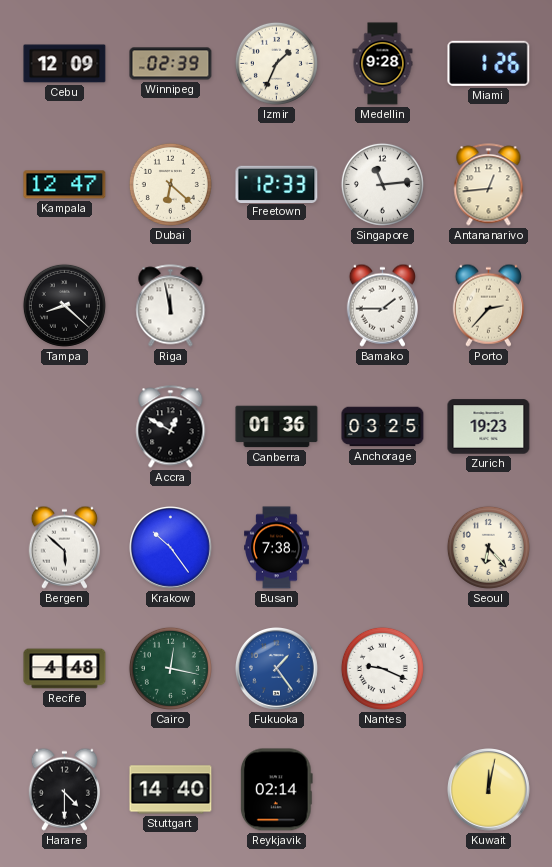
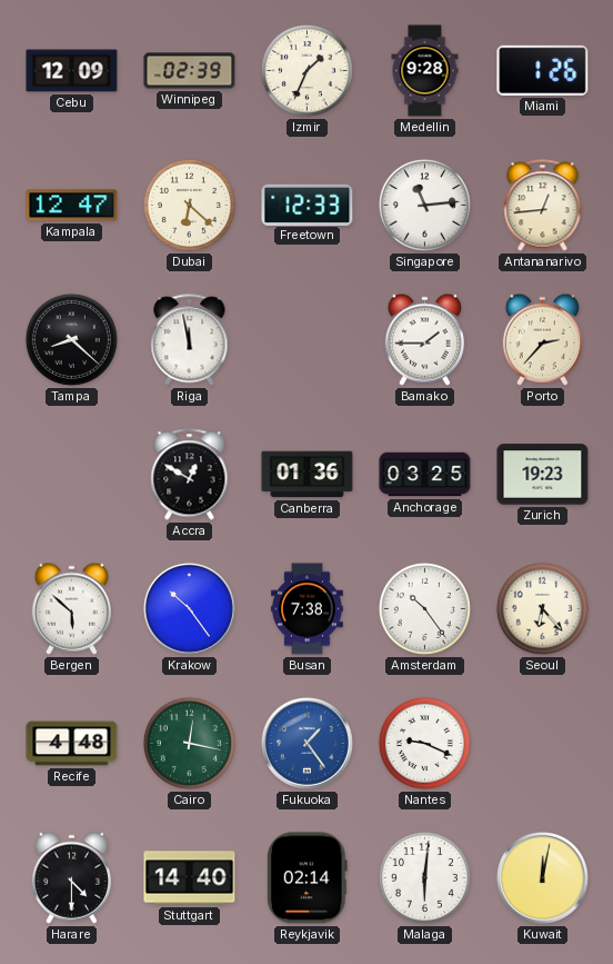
Amsterdam: none -> 10:24
Malaga: none -> 6:01
